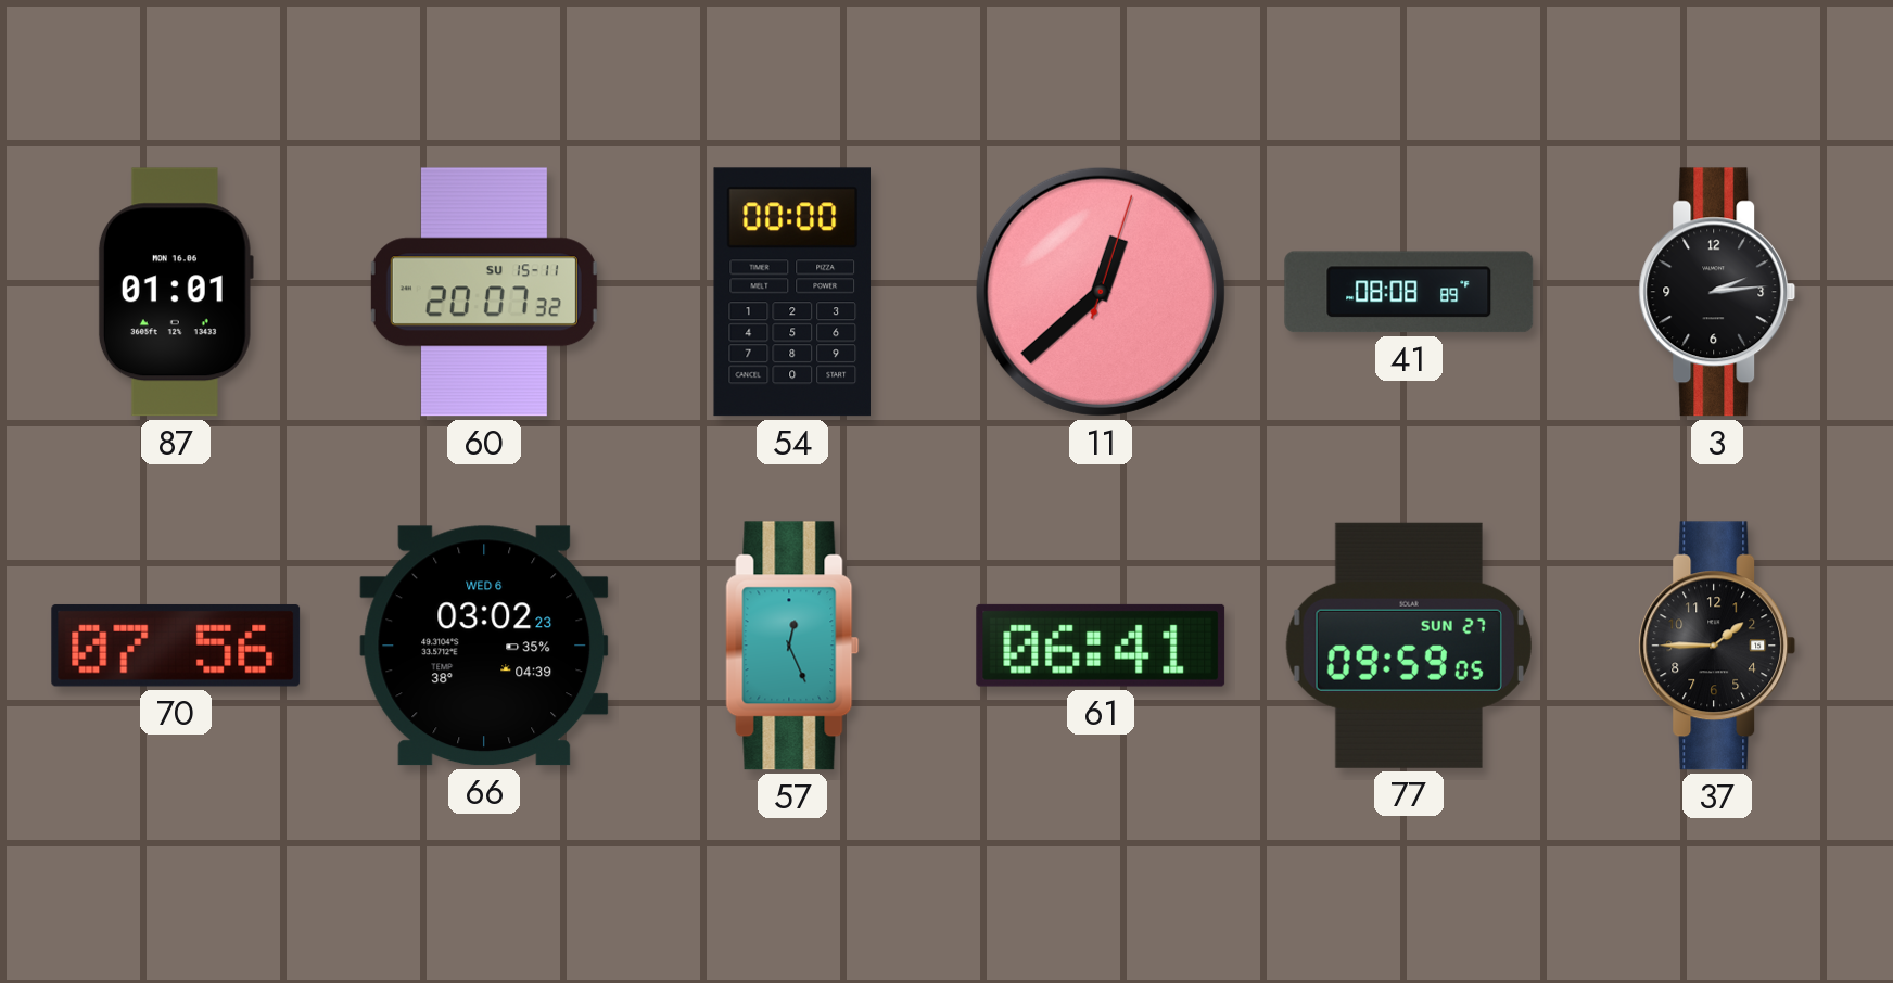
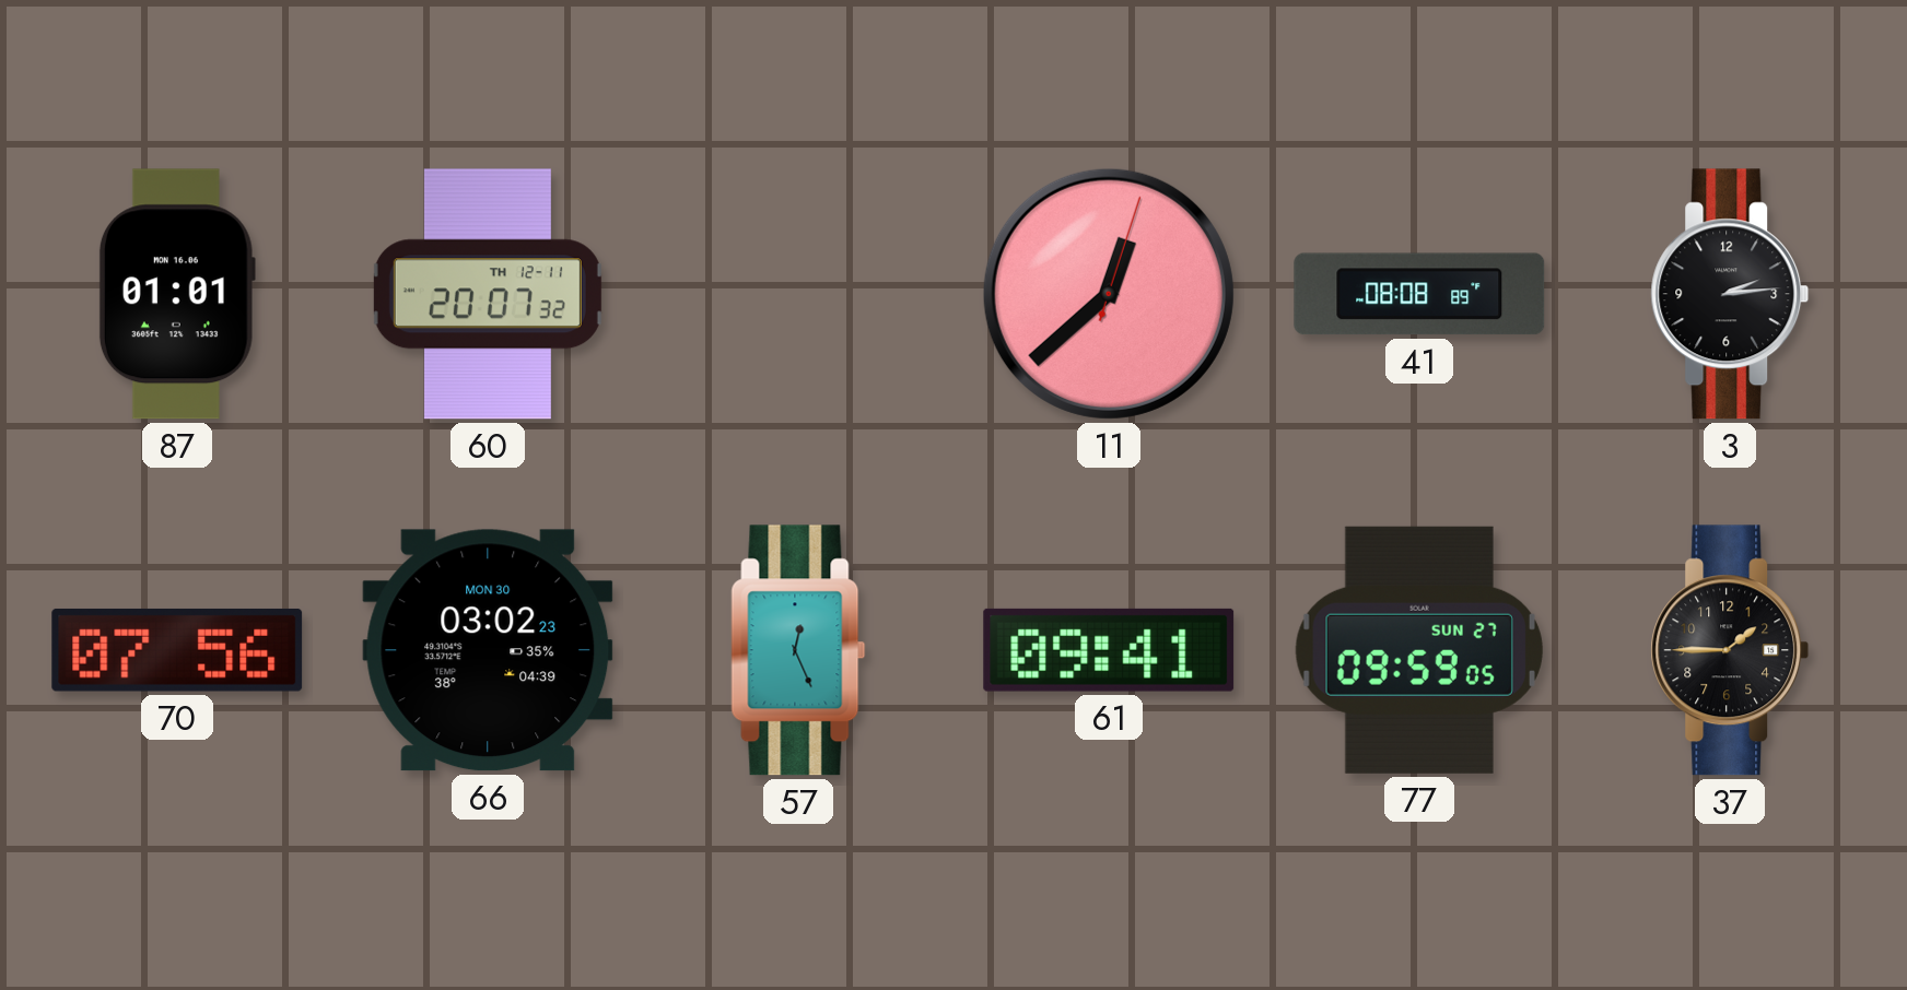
60 date: SU 15-11 -> TH 12-11
54: 00:00 -> none
66 date: WED 6 -> MON 30
61: 06:41 -> 09:41
